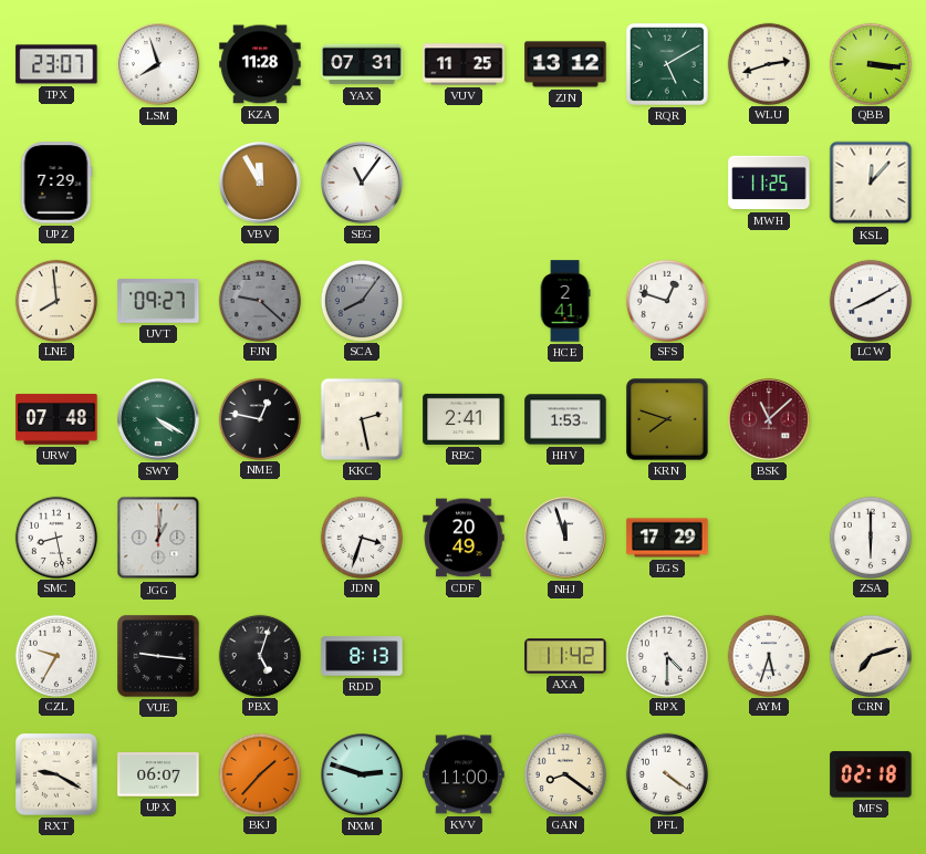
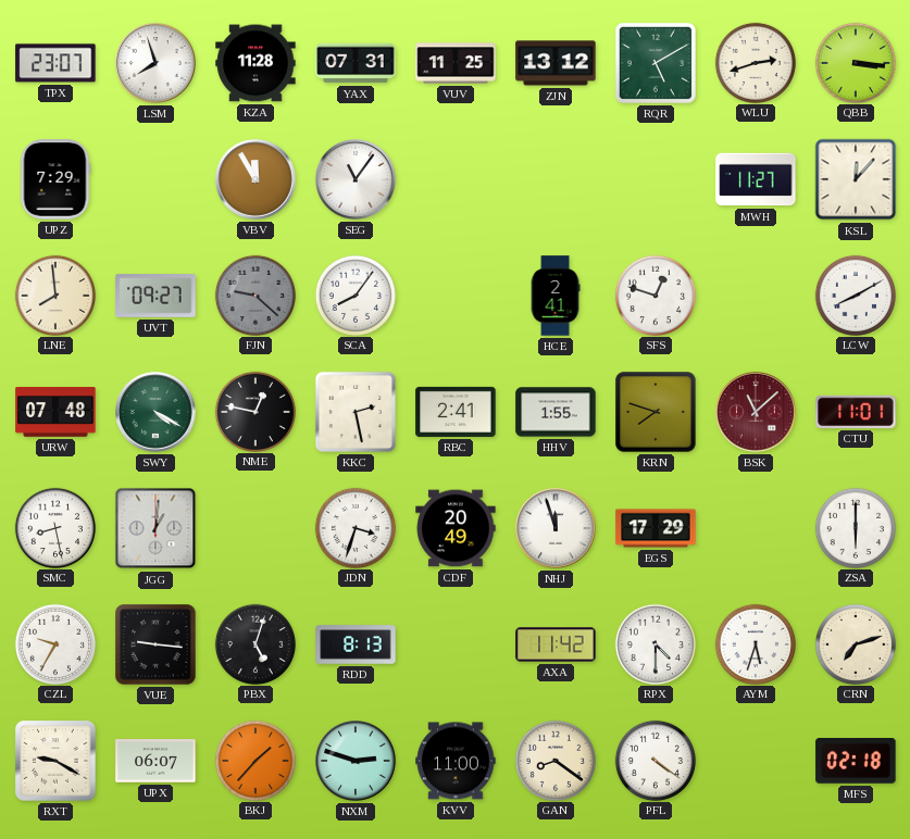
MWH: 11:25 -> 11:27
SCA dial: grey -> white
HHV: 1:53 -> 1:55
CTU: none -> 11:01
